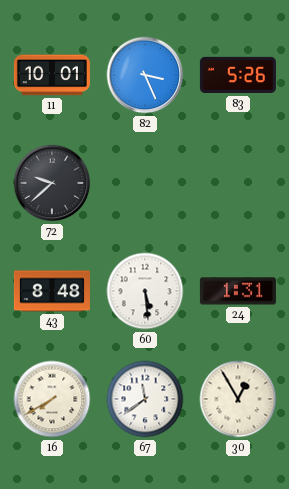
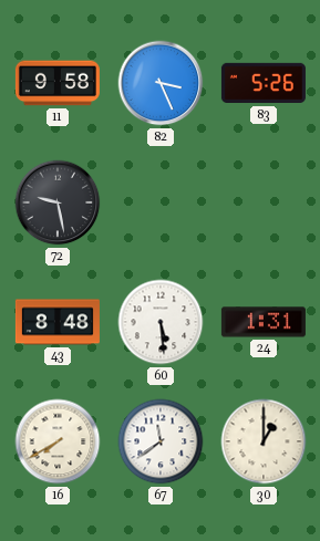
11: 10:01 -> 9:58
72: 9:38 -> 9:28
30: 12:55 -> 1:00
